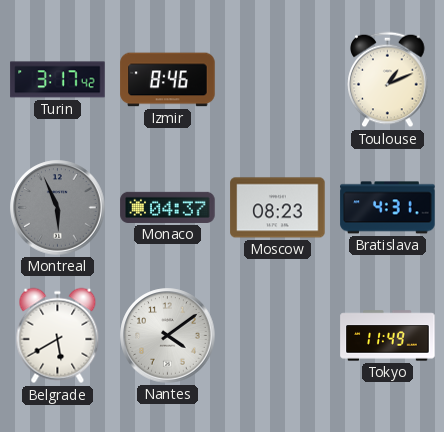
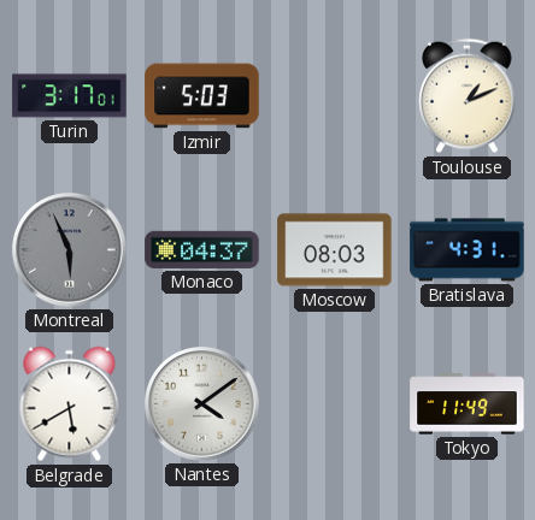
Turin: 3:17:42 -> 3:17:01
Izmir: 8:46 -> 5:03
Moscow: 08:23 -> 08:03
